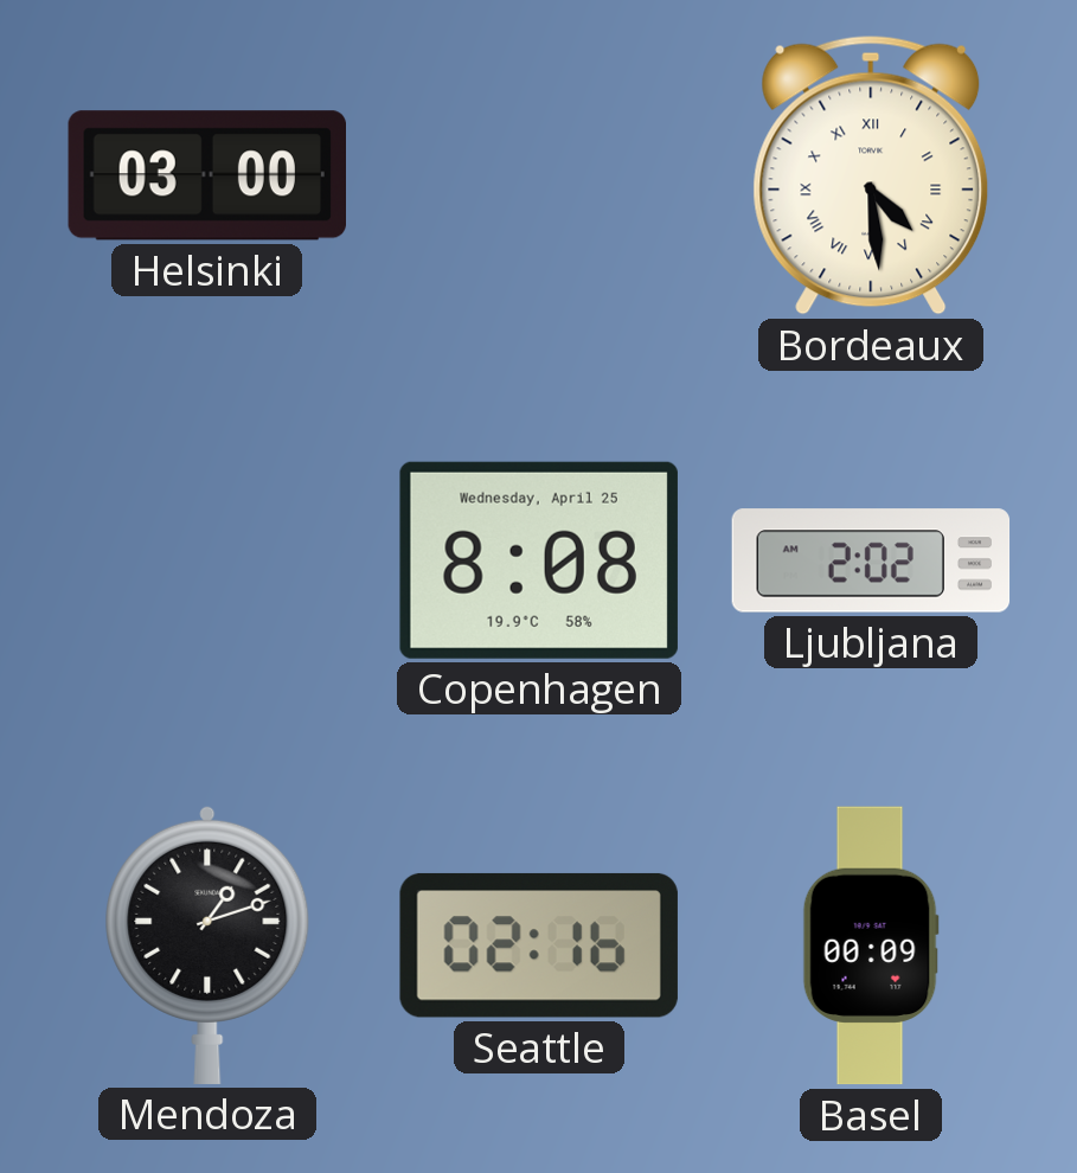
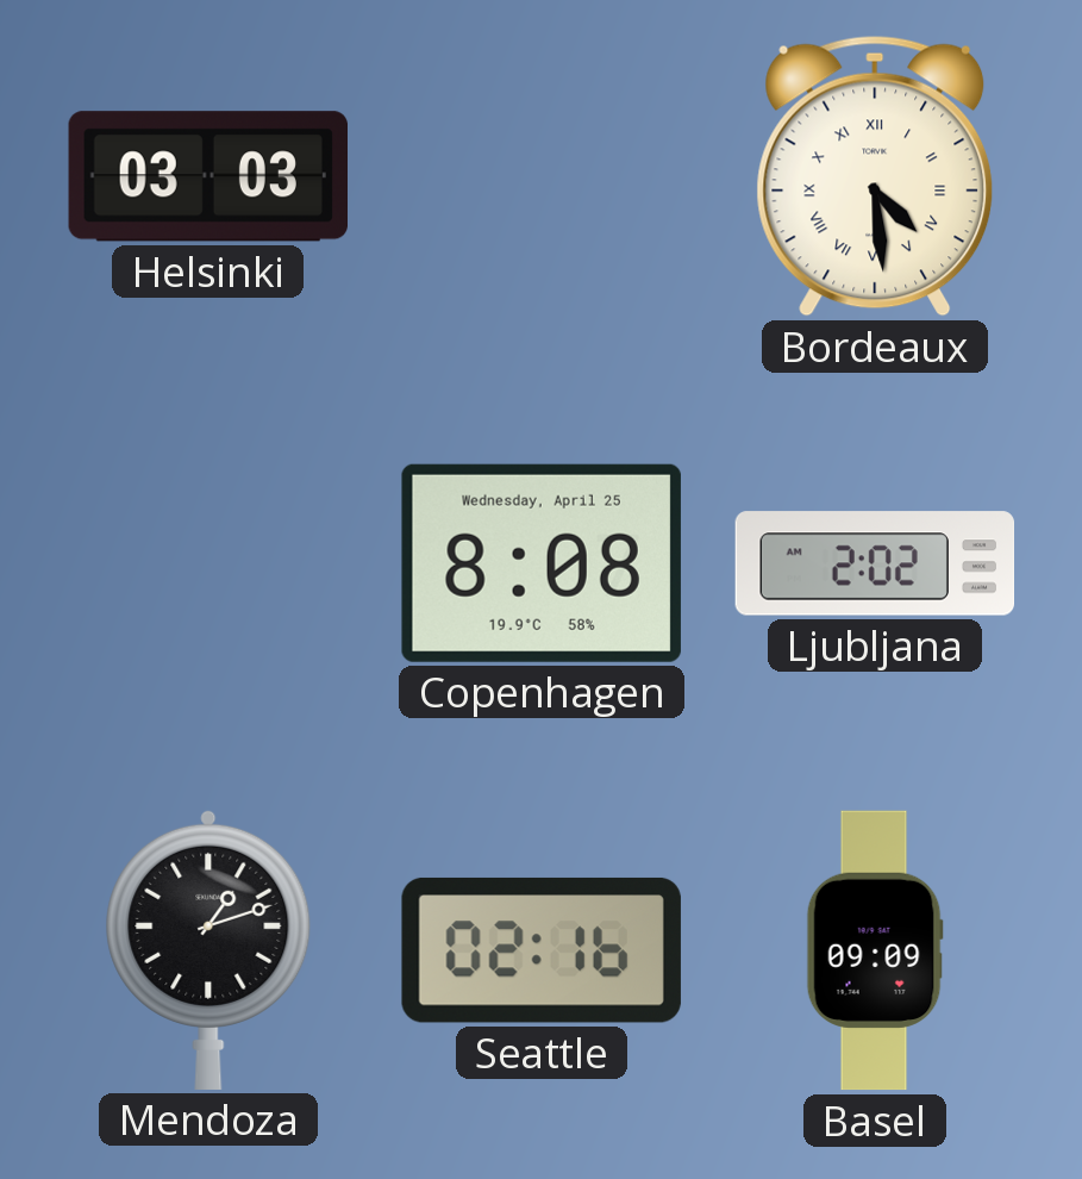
Helsinki: 03:00 -> 03:03
Basel: 00:09 -> 09:09
